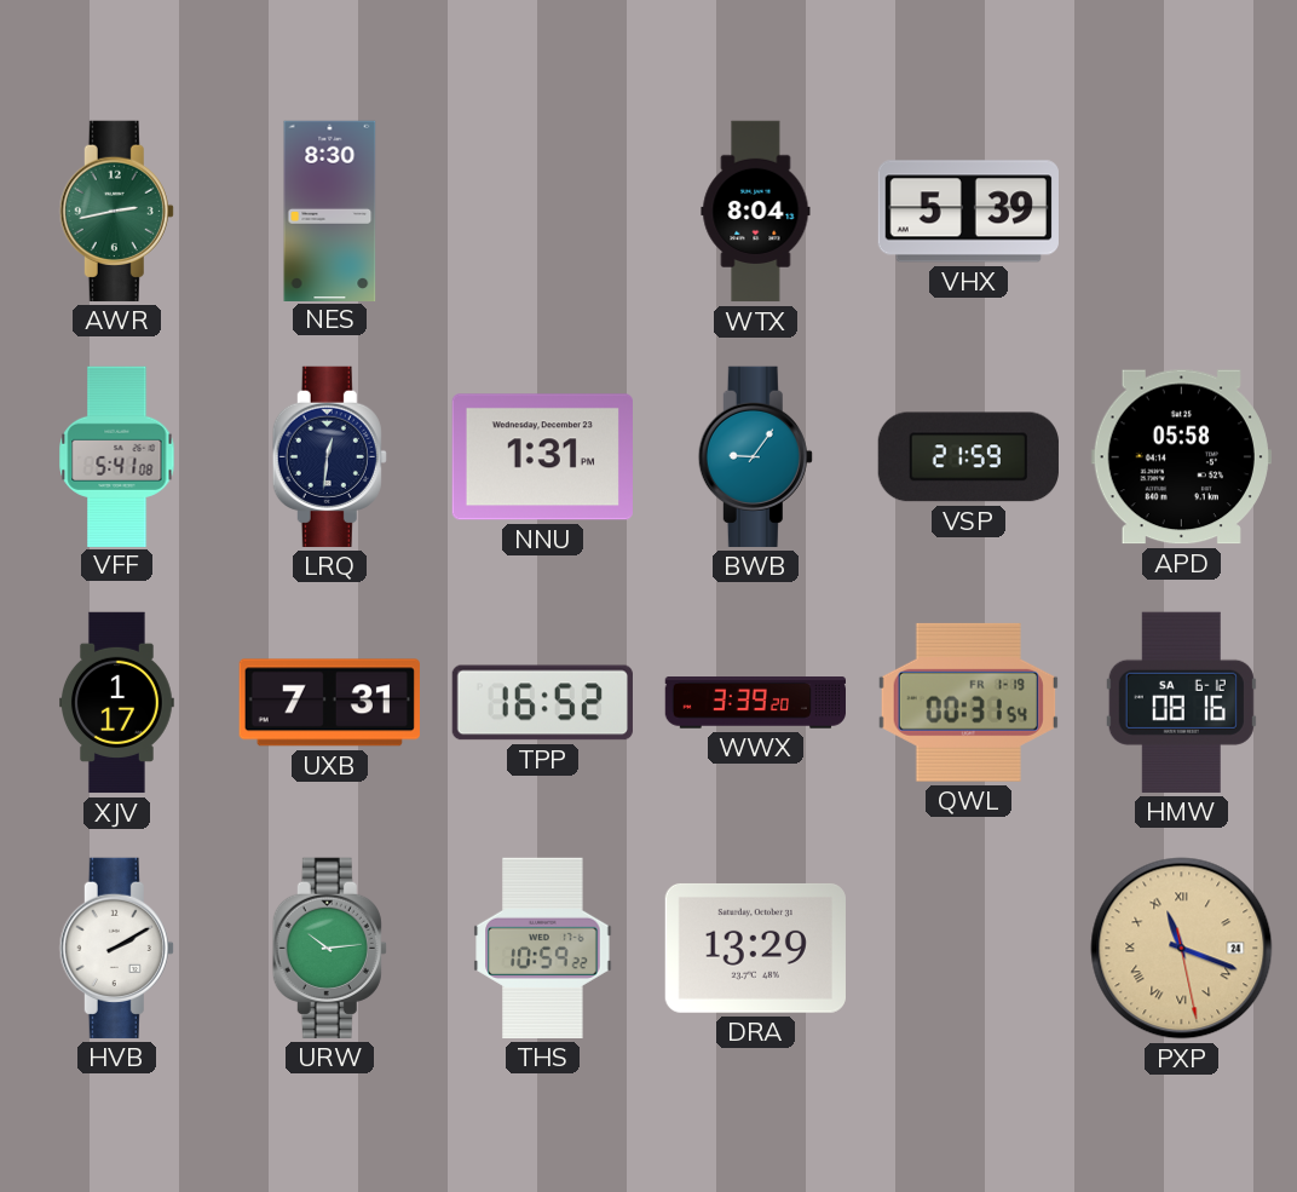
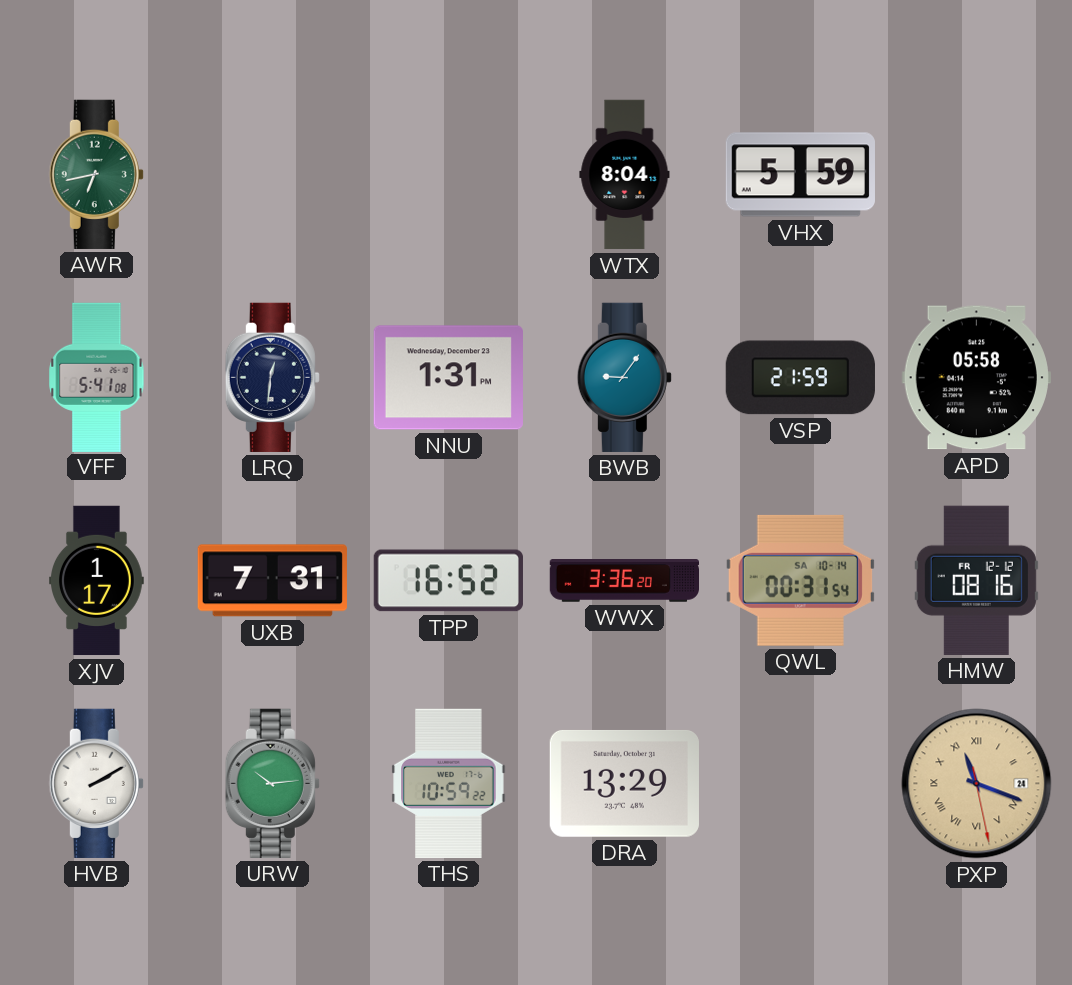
AWR: 2:43 -> 6:43
NES: 8:30 -> none
VHX: 5:39 -> 5:59
WWX: 3:39 -> 3:36
QWL date: FR 1-19 -> SA 10-14
HMW date: SA 6-12 -> FR 12-12
